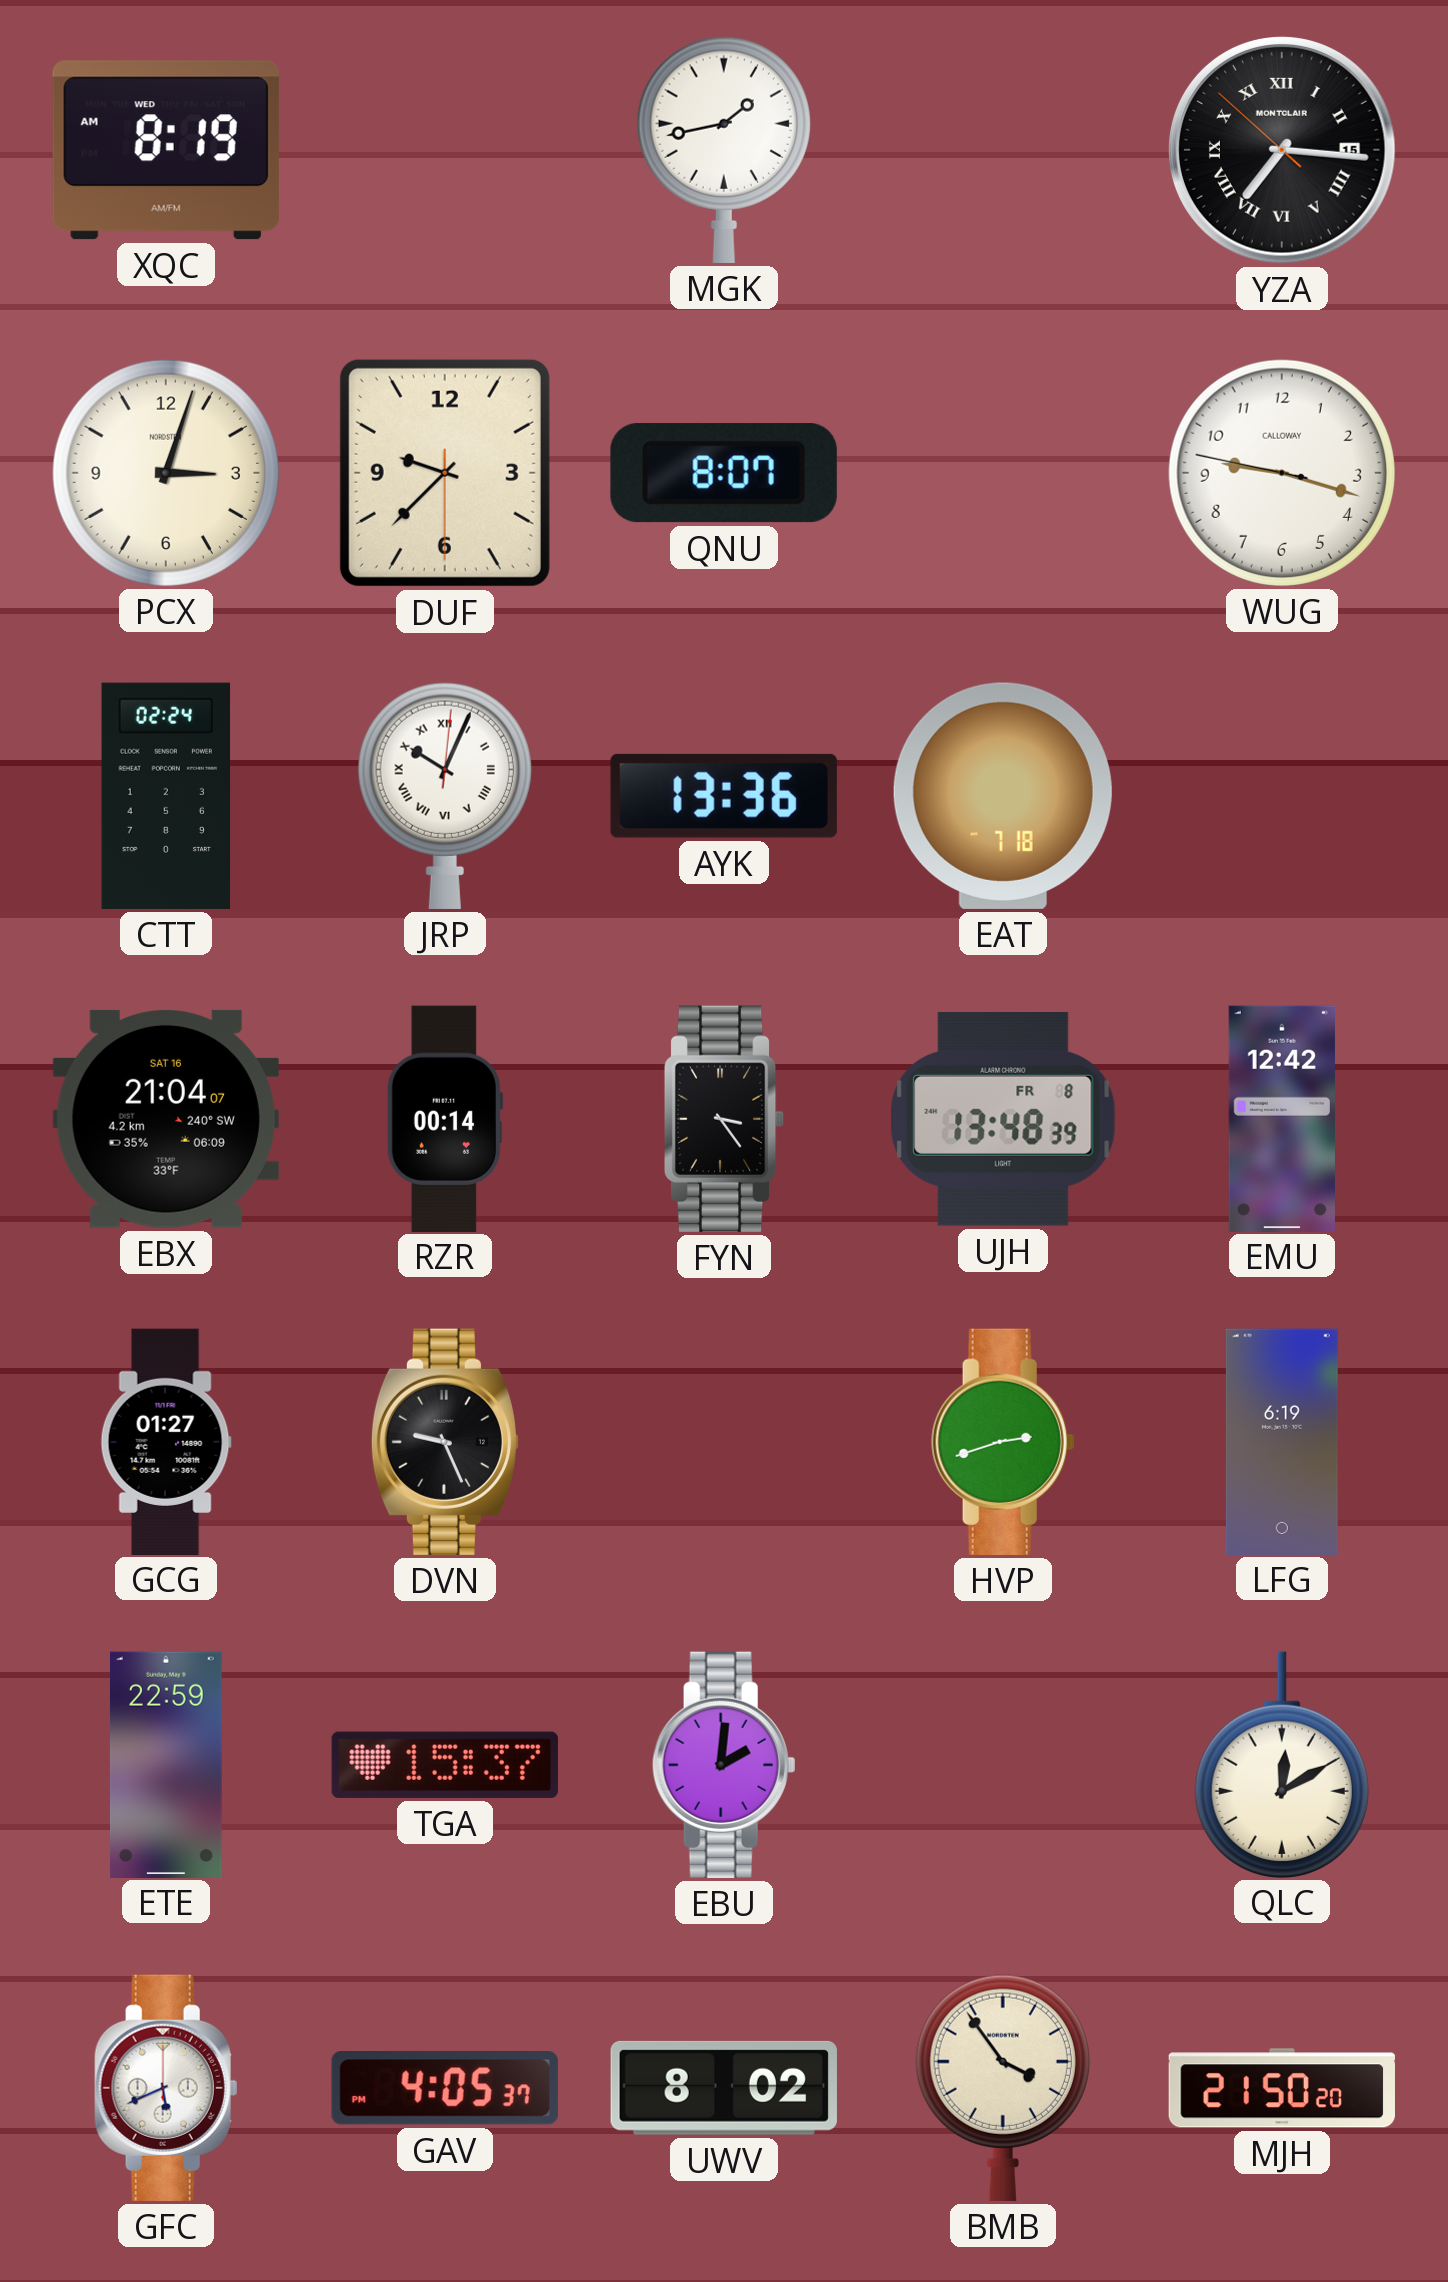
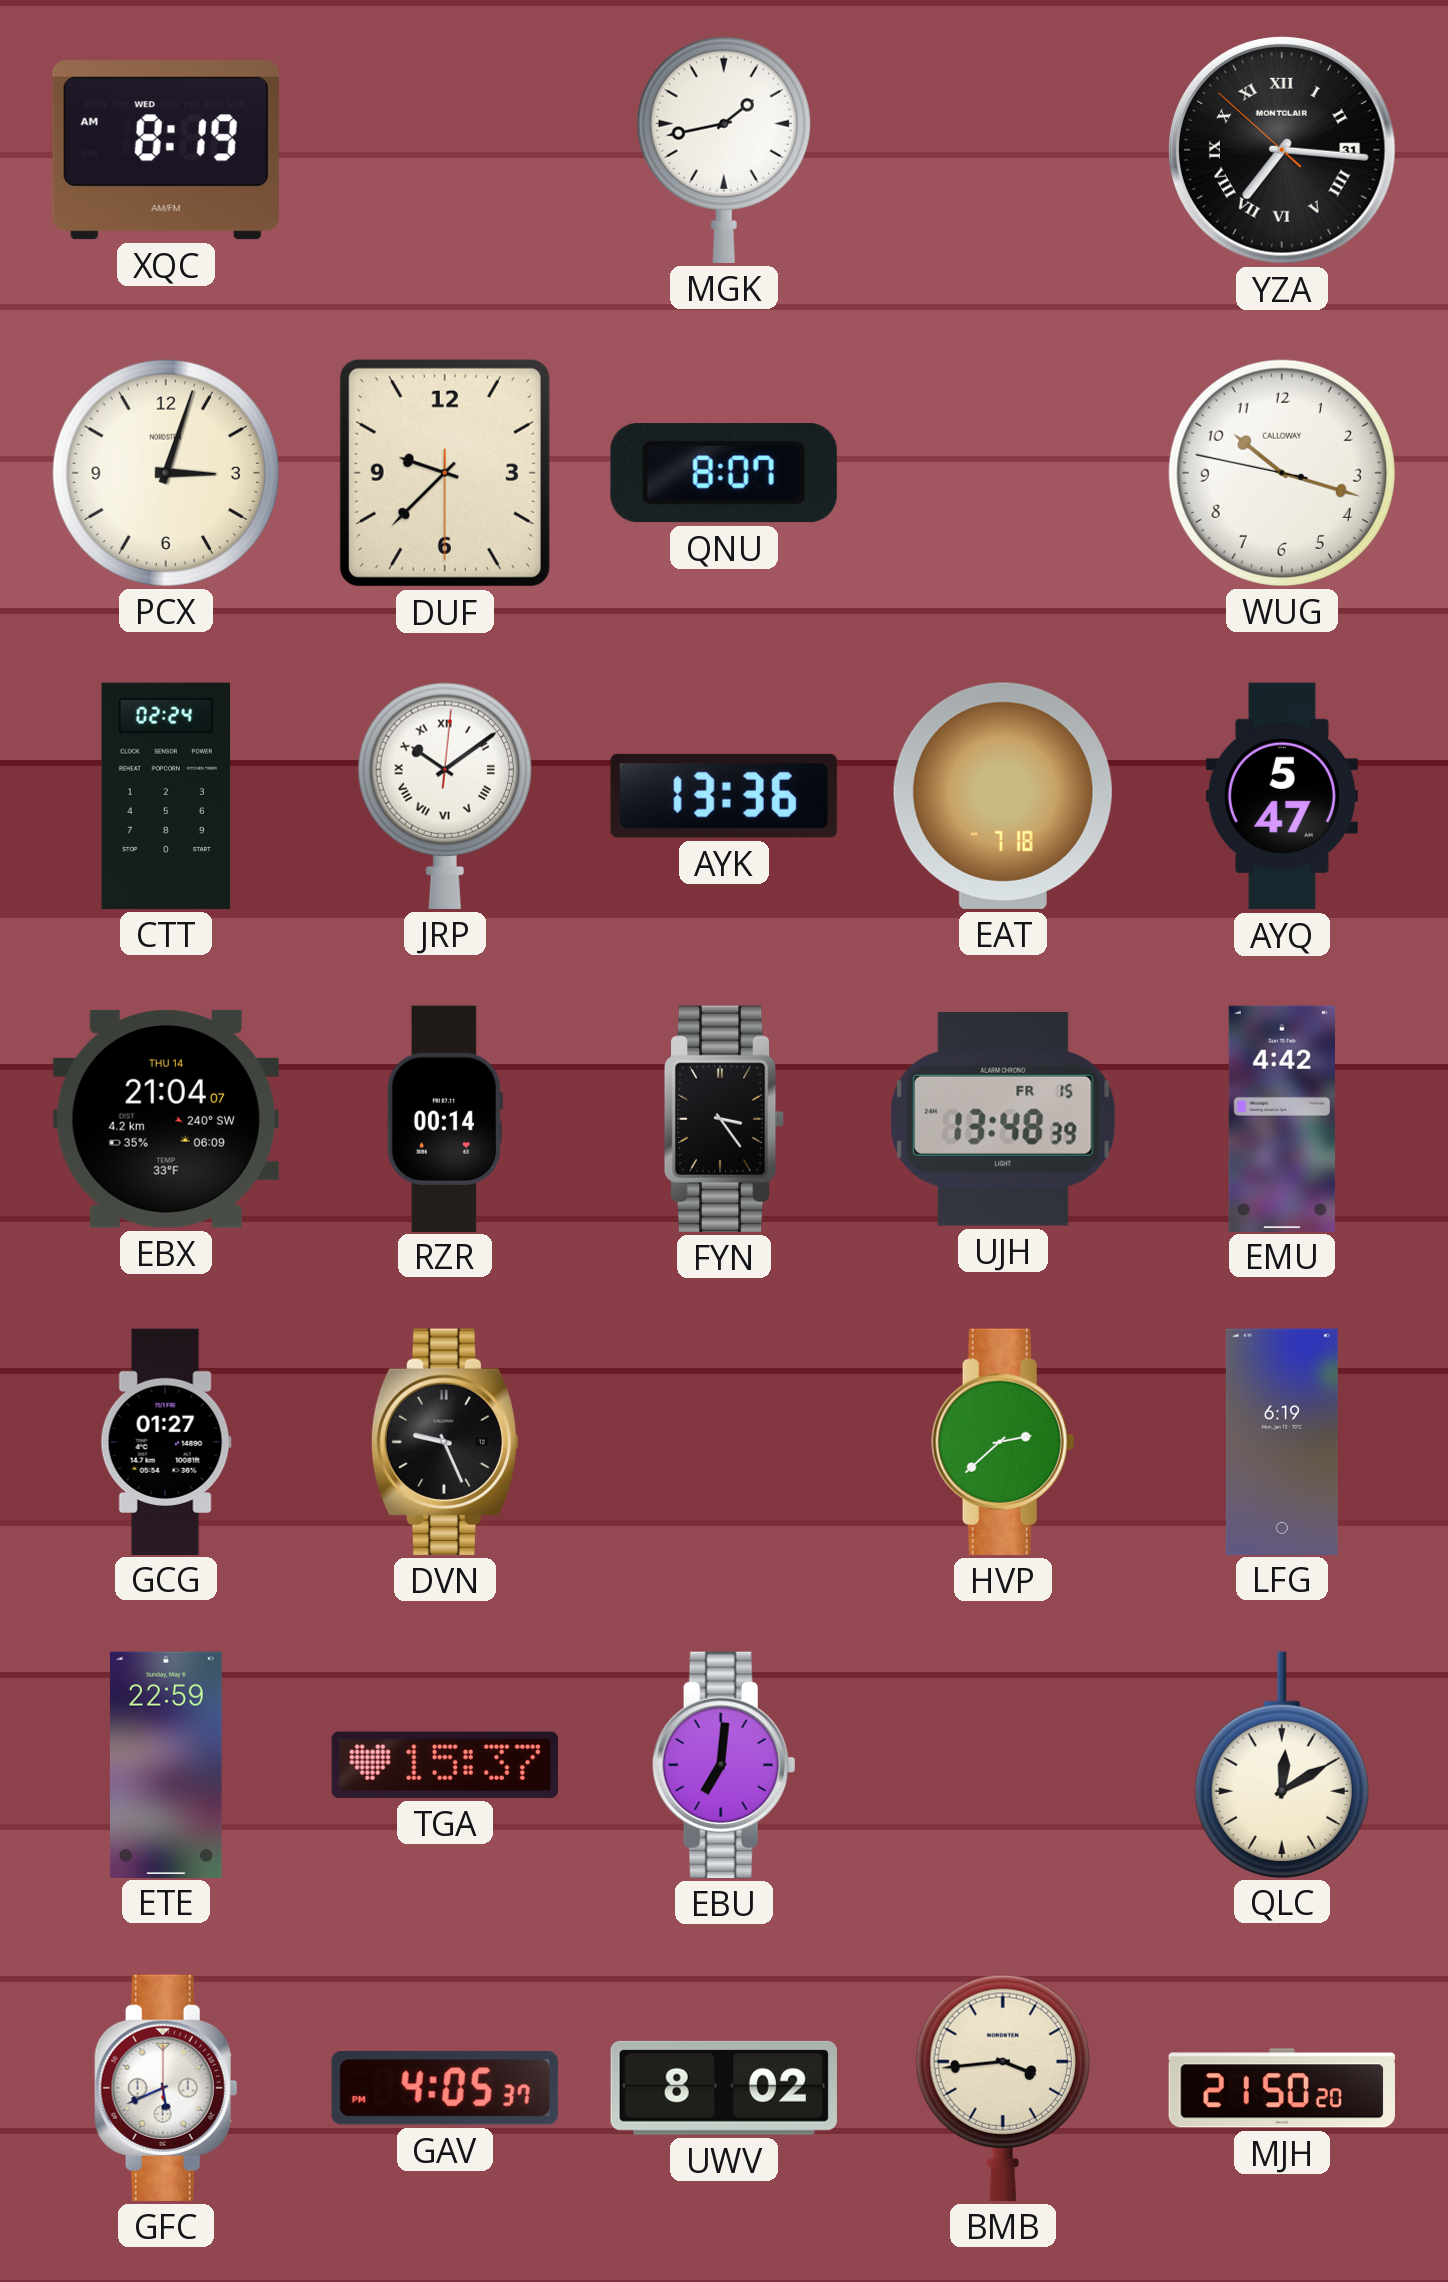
YZA date: 15 -> 31
WUG: 9:17 -> 10:17
JRP: 10:04 -> 10:09
AYQ: none -> 5:47
EBX date: SAT 16 -> THU 14
UJH date: FR 8 -> FR 15
EMU: 12:42 -> 4:42
HVP: 2:42 -> 2:38
EBU: 2:01 -> 7:01
BMB: 3:54 -> 3:44
